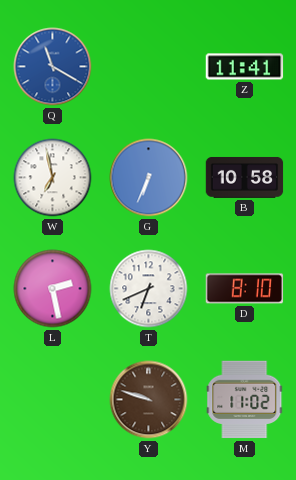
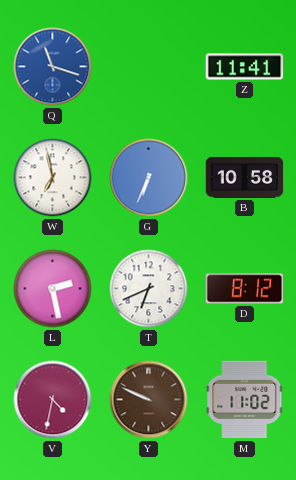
Q: 11:20 -> 11:18
D: 8:10 -> 8:12
V: none -> 4:32
Y: 9:48 -> 9:49
